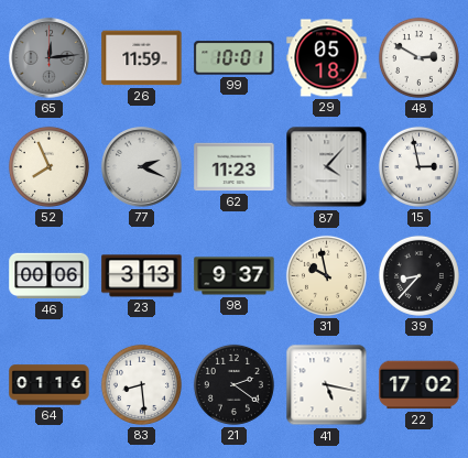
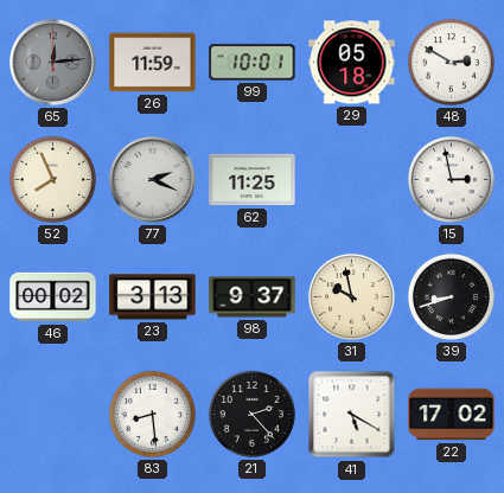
62: 11:23 -> 11:25
87: 4:07 -> none
46: 00:06 -> 00:02
39: 8:37 -> 8:42
64: 01:16 -> none
21: 2:21 -> 2:23
41: 5:17 -> 5:20
